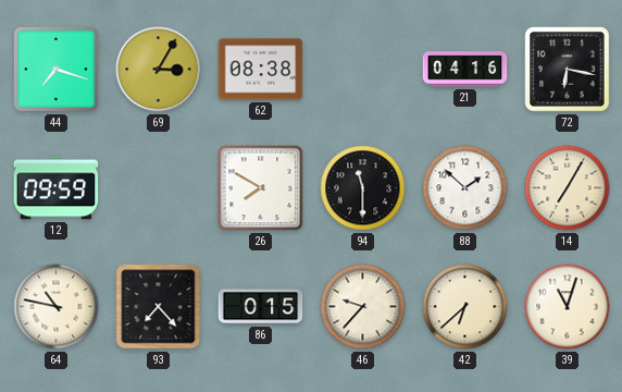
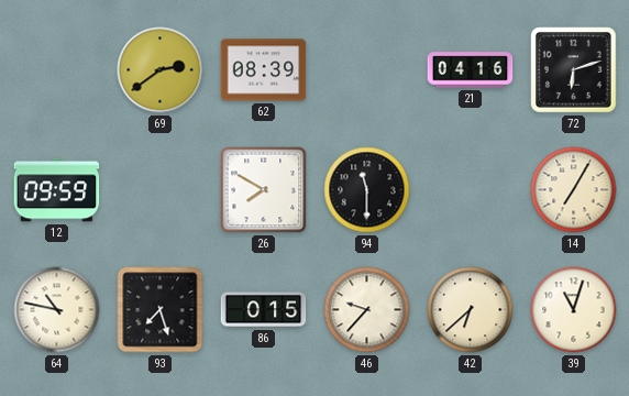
44: 7:18 -> none
69: 3:05 -> 2:39
62: 08:38 -> 08:39
72: 6:17 -> 6:12
88: 1:52 -> none
93: 7:23 -> 7:27
